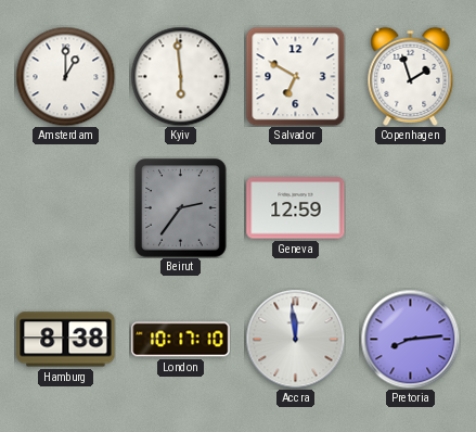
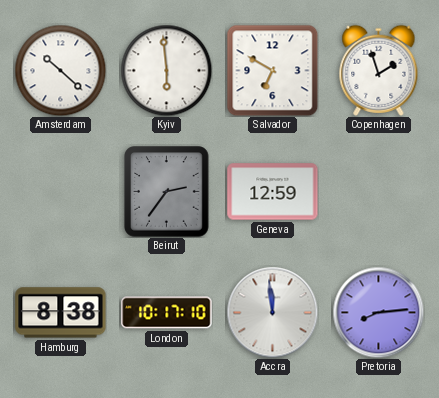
Amsterdam: 1:00 -> 10:22
